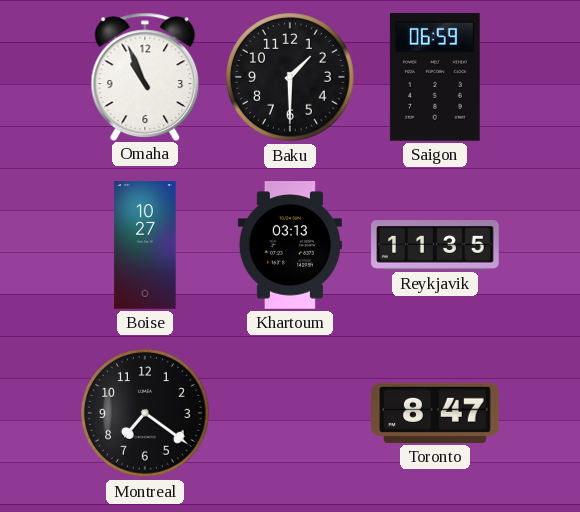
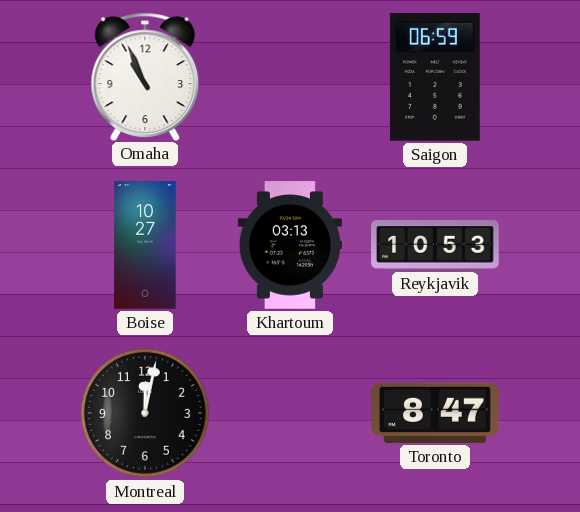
Baku: 1:30 -> none
Reykjavik: 11:35 -> 10:53
Montreal: 7:21 -> 12:02
